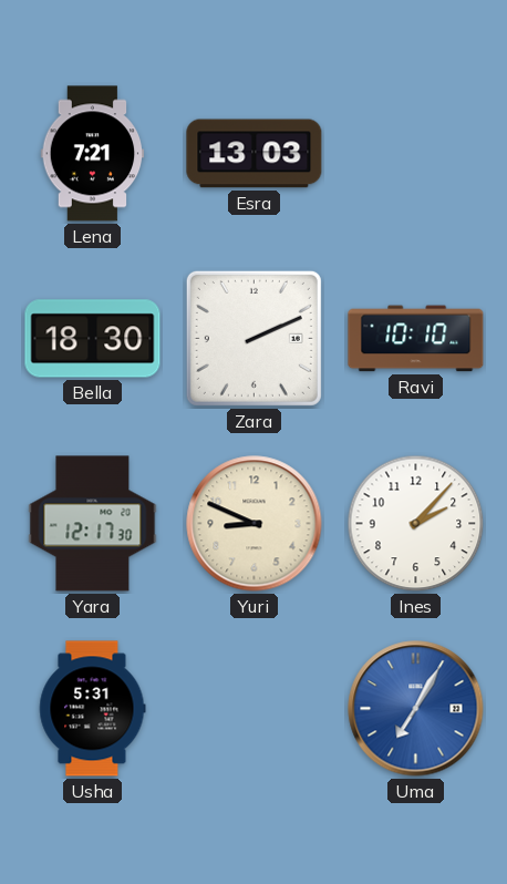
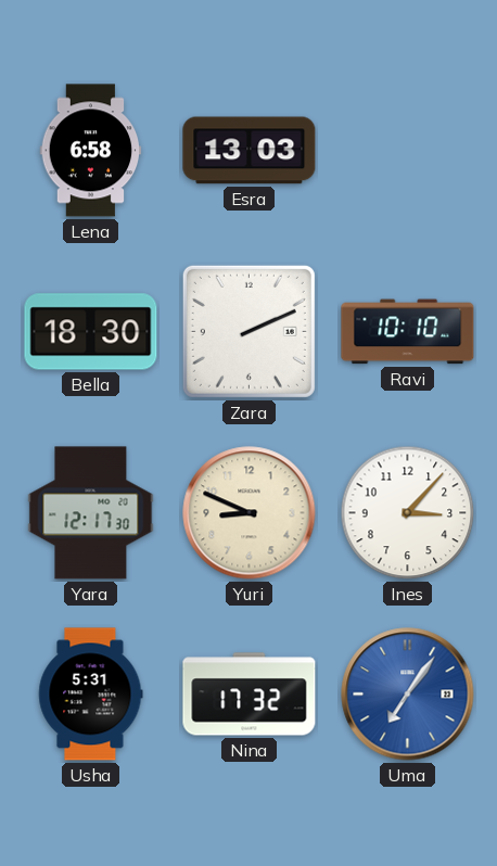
Lena: 7:21 -> 6:58
Ines: 2:07 -> 3:07
Nina: none -> 17:32
Uma: 7:05 -> 7:06
